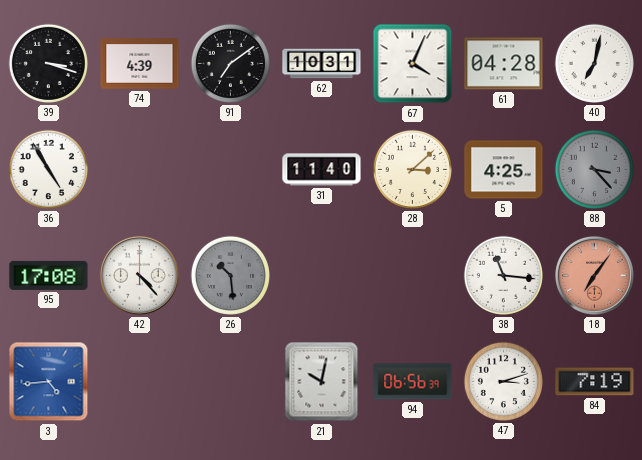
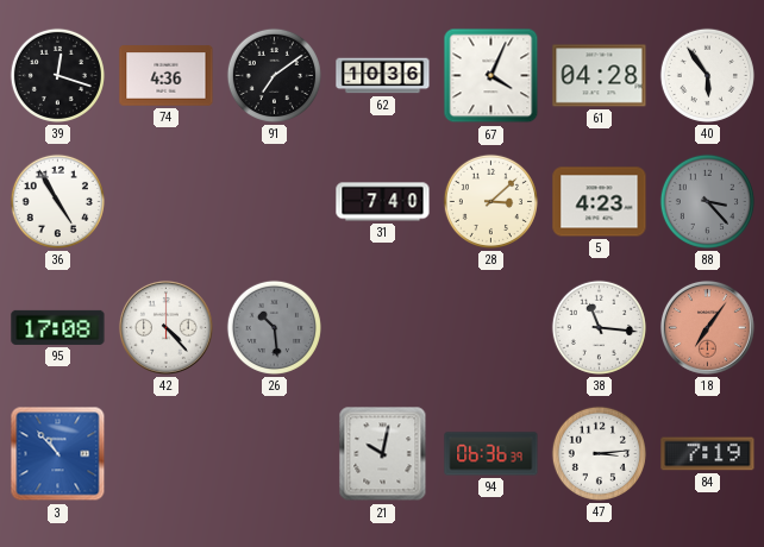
39: 3:18 -> 12:18
74: 4:39 -> 4:36
62: 10:31 -> 10:36
40: 7:02 -> 5:54
31: 11:40 -> 7:40
5: 4:25 -> 4:23
3: 4:44 -> 10:53
94: 06:56 -> 06:36
47: 3:12 -> 3:14
